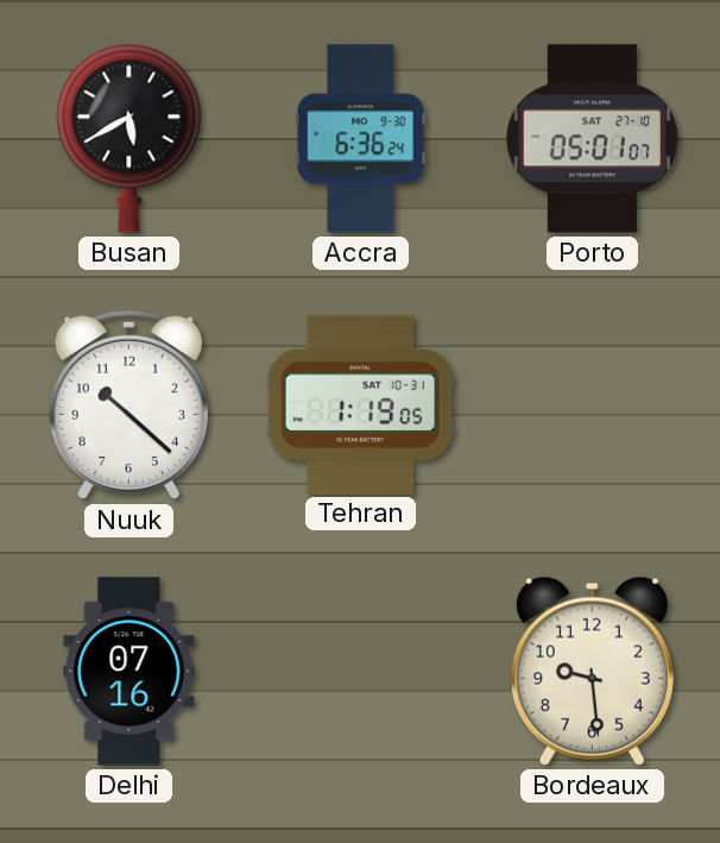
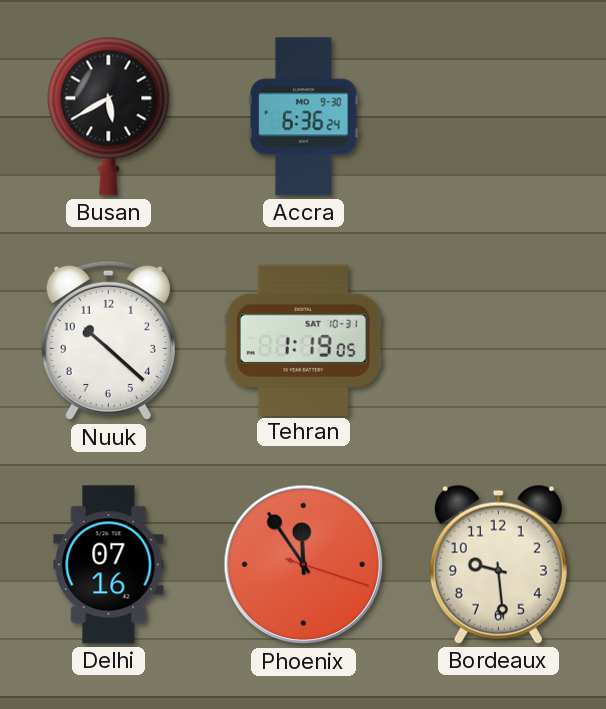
Porto: 05:01 -> none
Phoenix: none -> 11:54
